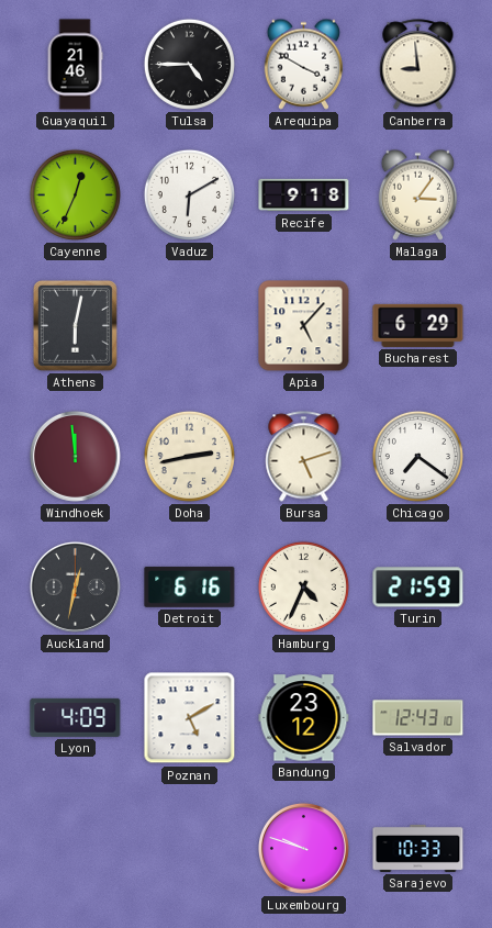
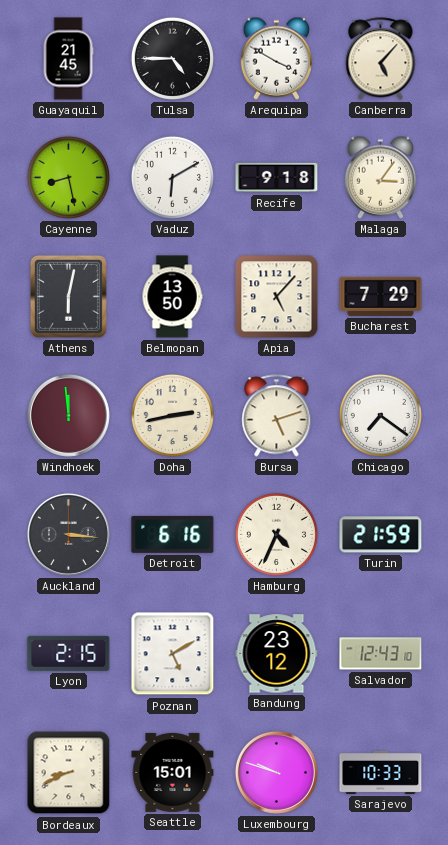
Guayaquil: 21:46 -> 21:45
Canberra: 8:59 -> 5:07
Cayenne: 12:34 -> 8:28
Belmopan: none -> 13:50
Bucharest: 6:29 -> 7:29
Auckland: 12:32 -> 3:16
Lyon: 4:09 -> 2:15
Bordeaux: none -> 8:41
Seattle: none -> 15:01
